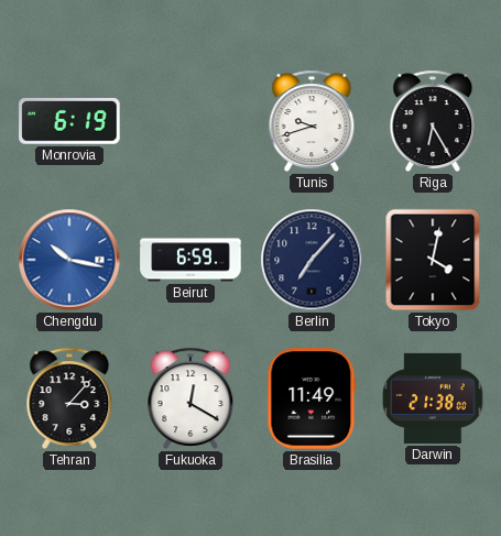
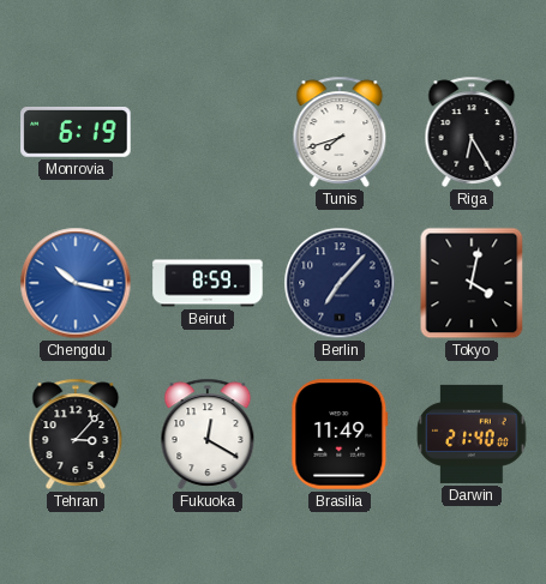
Tunis: 9:42 -> 7:42
Beirut: 6:59 -> 8:59
Darwin: 21:38 -> 21:40
